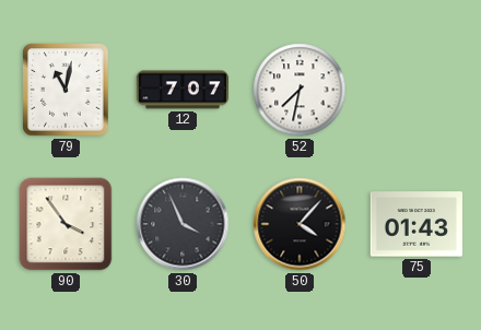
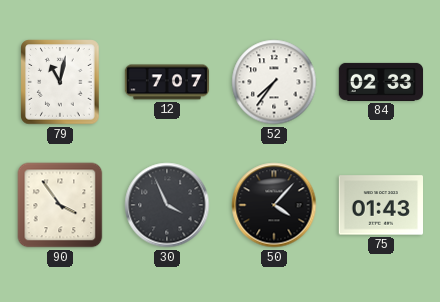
52: 7:32 -> 7:36
84: none -> 02:33
